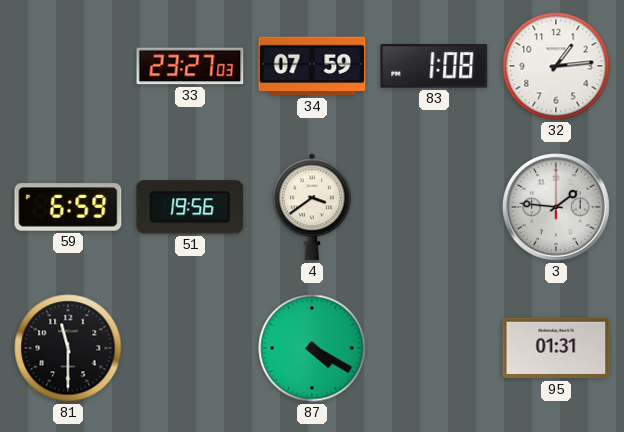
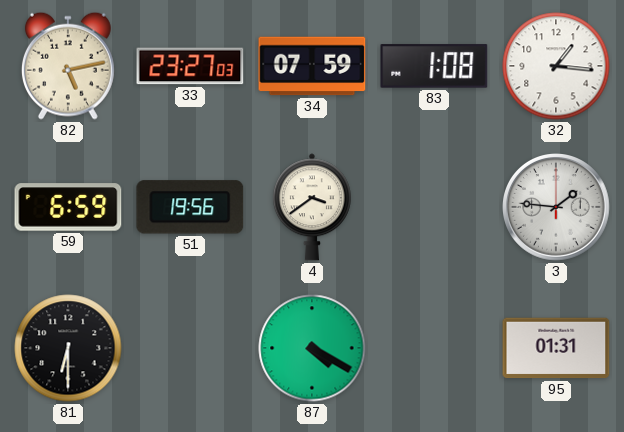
82: none -> 5:13
32: 1:14 -> 1:16
81: 11:30 -> 6:30
